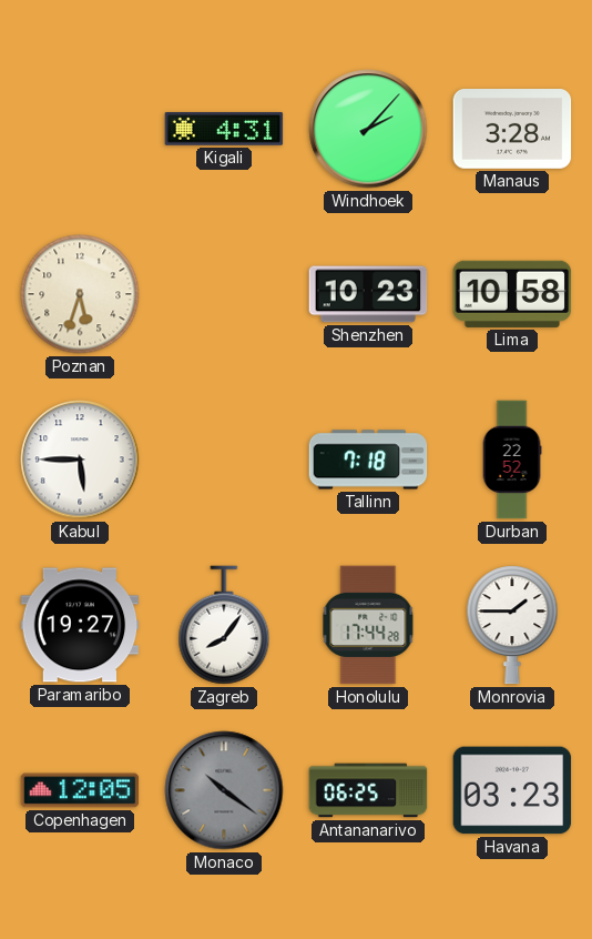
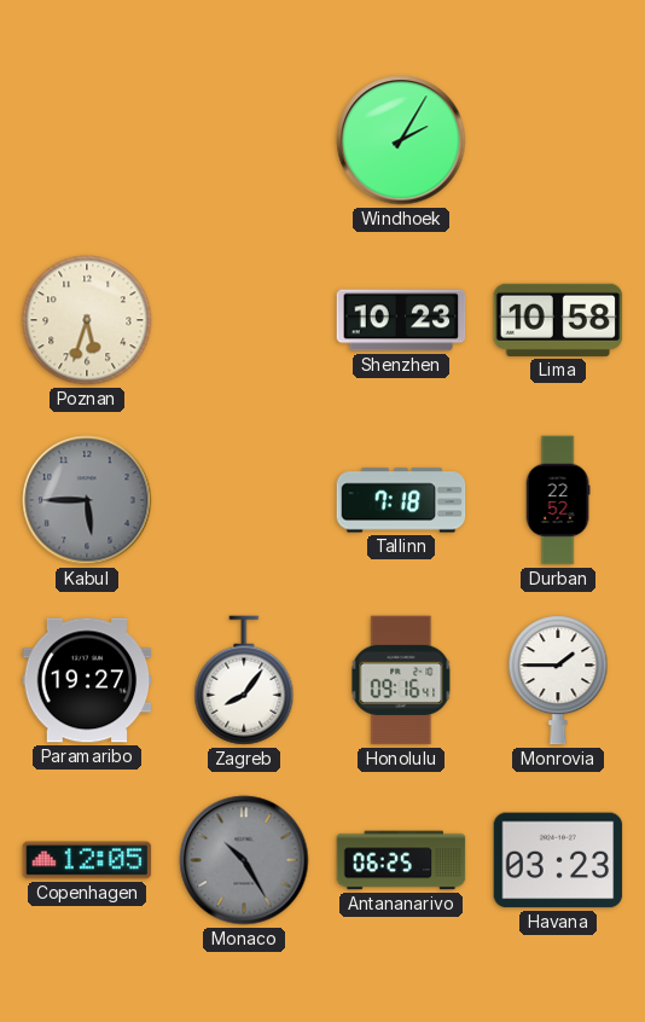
Kigali: 4:31 -> none
Windhoek: 2:07 -> 2:05
Manaus: 3:28 -> none
Kabul dial: white -> grey
Honolulu: 17:44 -> 09:16
Monaco: 10:21 -> 10:25
